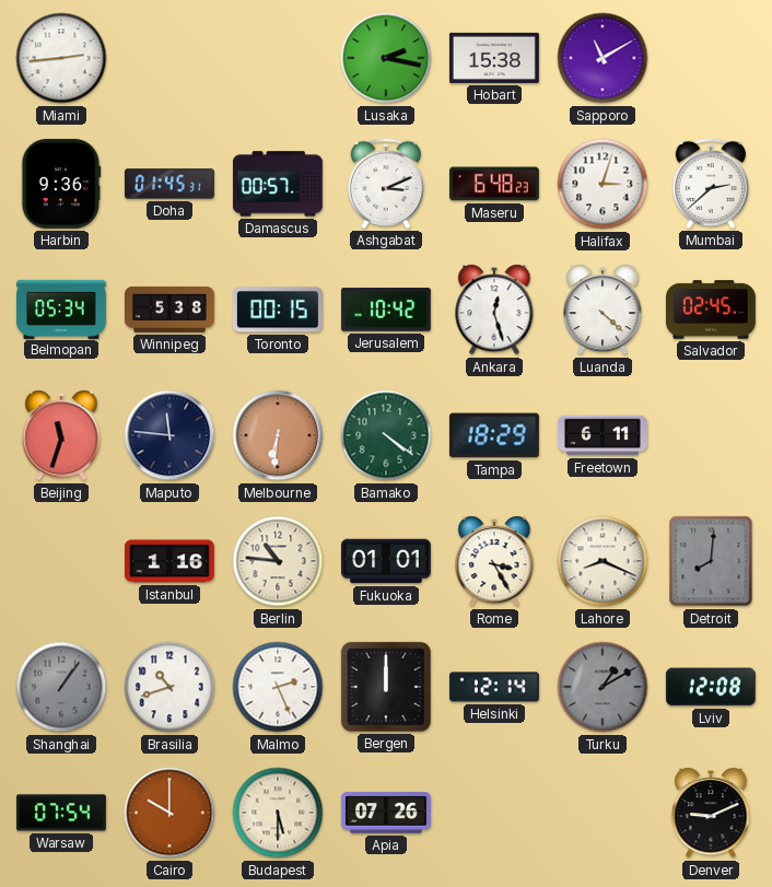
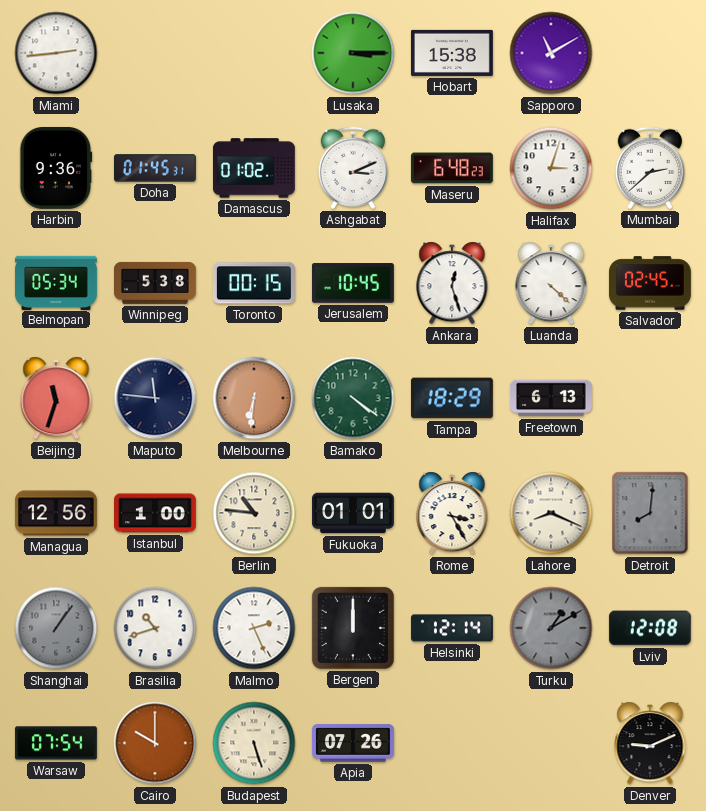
Lusaka: 2:17 -> 3:15
Damascus: 00:57 -> 01:02
Jerusalem: 10:42 -> 10:45
Freetown: 6:11 -> 6:13
Managua: none -> 12:56
Istanbul: 1:16 -> 1:00
Budapest: 5:30 -> 5:27
